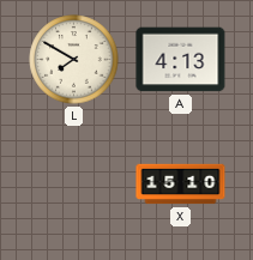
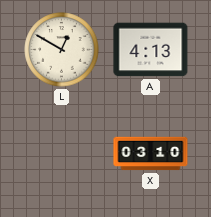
L: 7:50 -> 12:50
X: 15:10 -> 03:10
